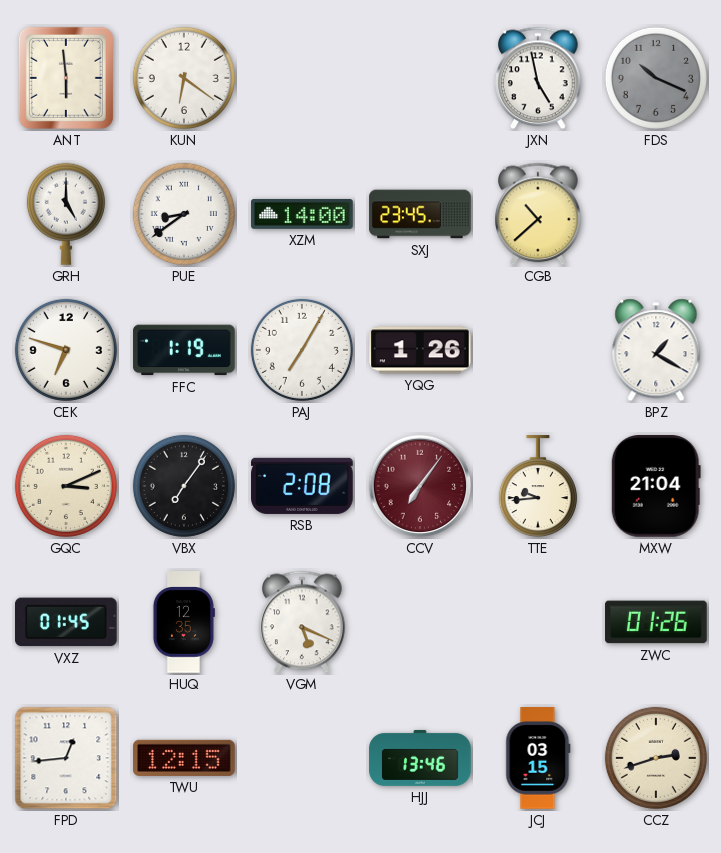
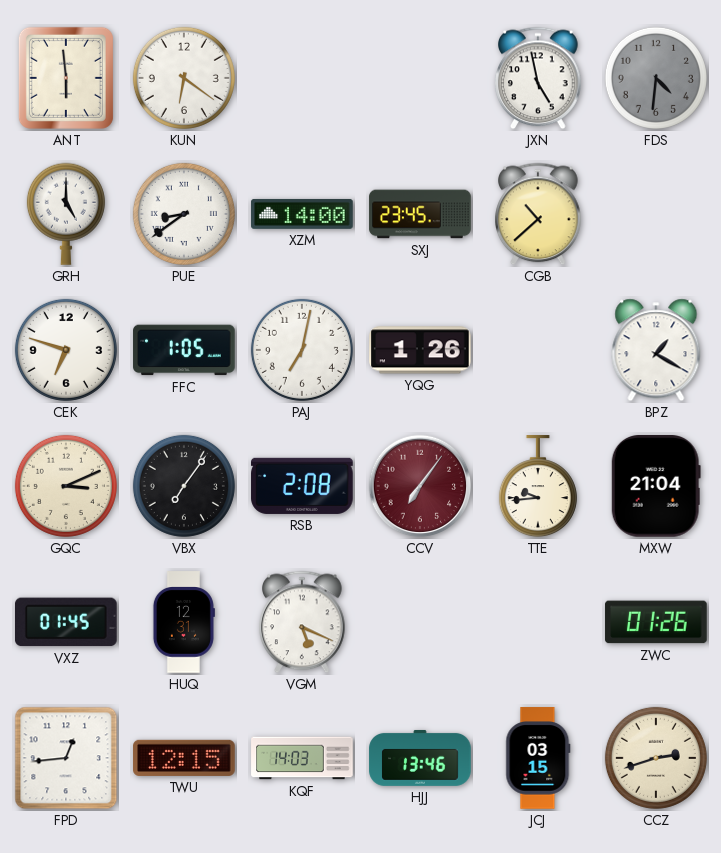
FDS: 10:19 -> 4:31
FFC: 1:19 -> 1:05
PAJ: 7:05 -> 7:02
HUQ: 12:35 -> 12:31
KQF: none -> 14:03
